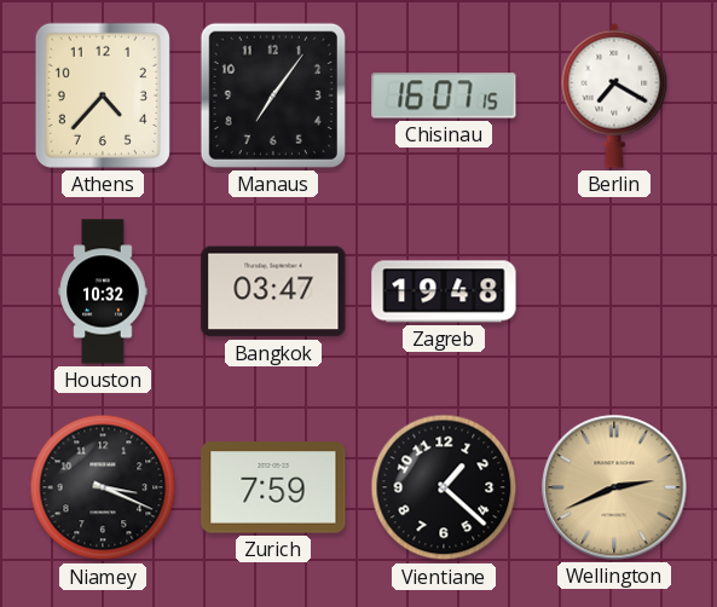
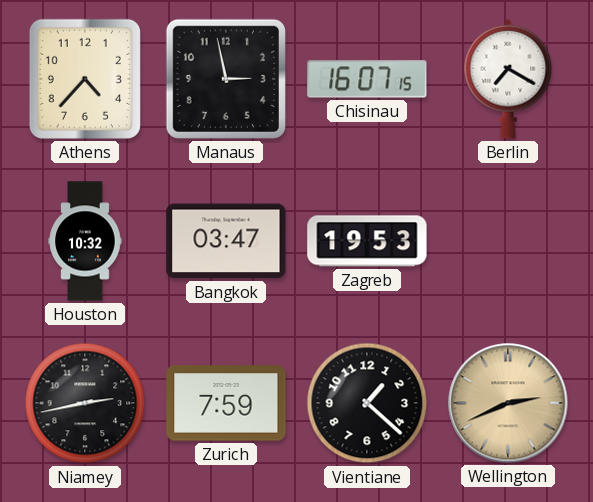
Manaus: 7:06 -> 2:58
Zagreb: 19:48 -> 19:53
Niamey: 3:19 -> 2:43
